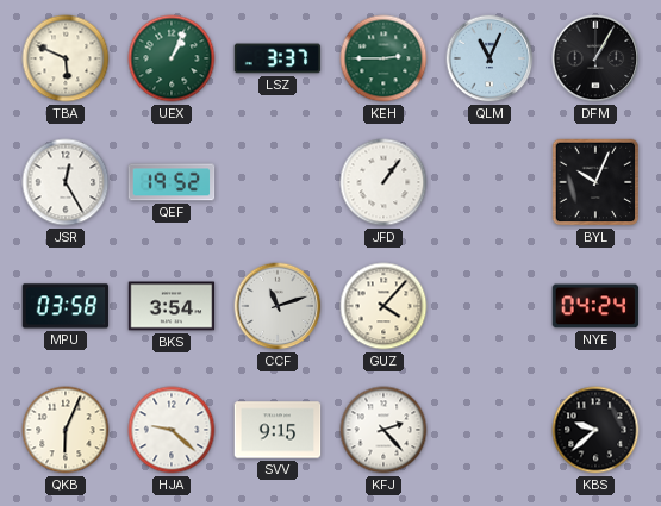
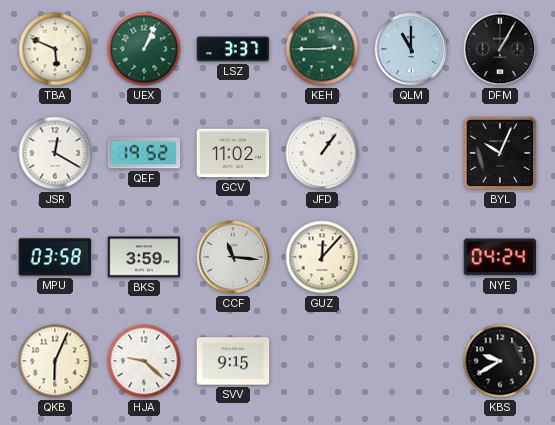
QLM: 11:04 -> 11:00
JSR: 12:25 -> 12:20
GCV: none -> 11:02
BKS: 3:54 -> 3:59
CCF: 11:12 -> 11:16
GUZ: 4:07 -> 12:07
KFJ: 2:23 -> none
KBS: 9:38 -> 9:40
